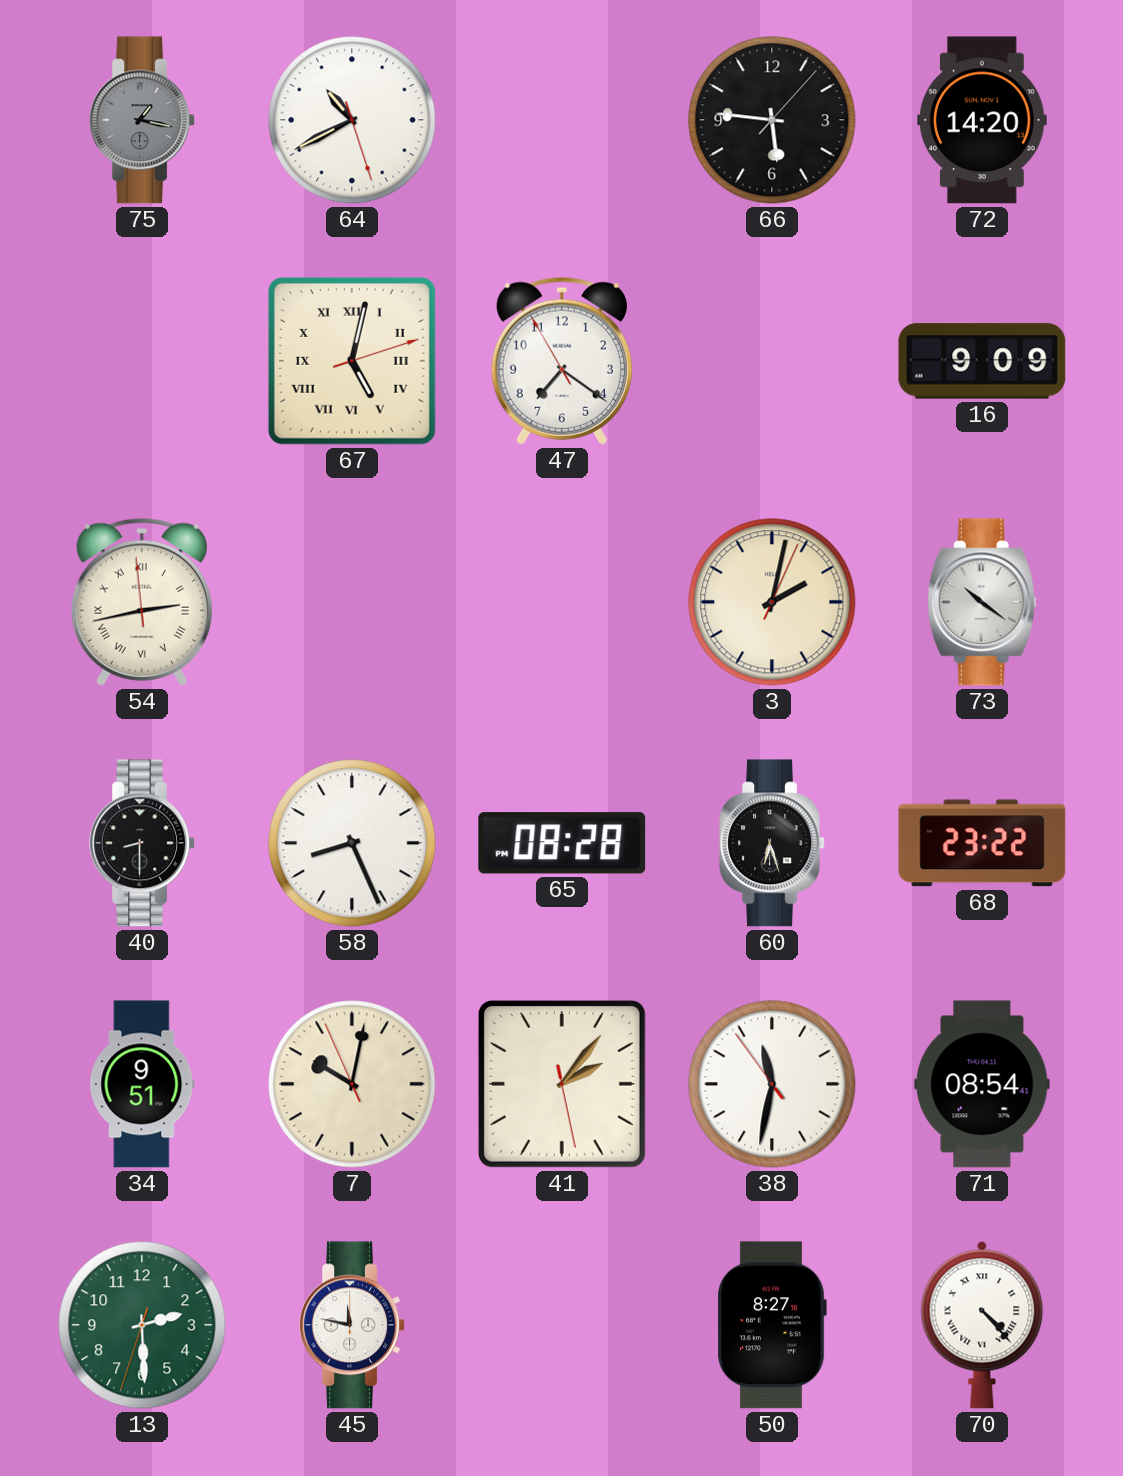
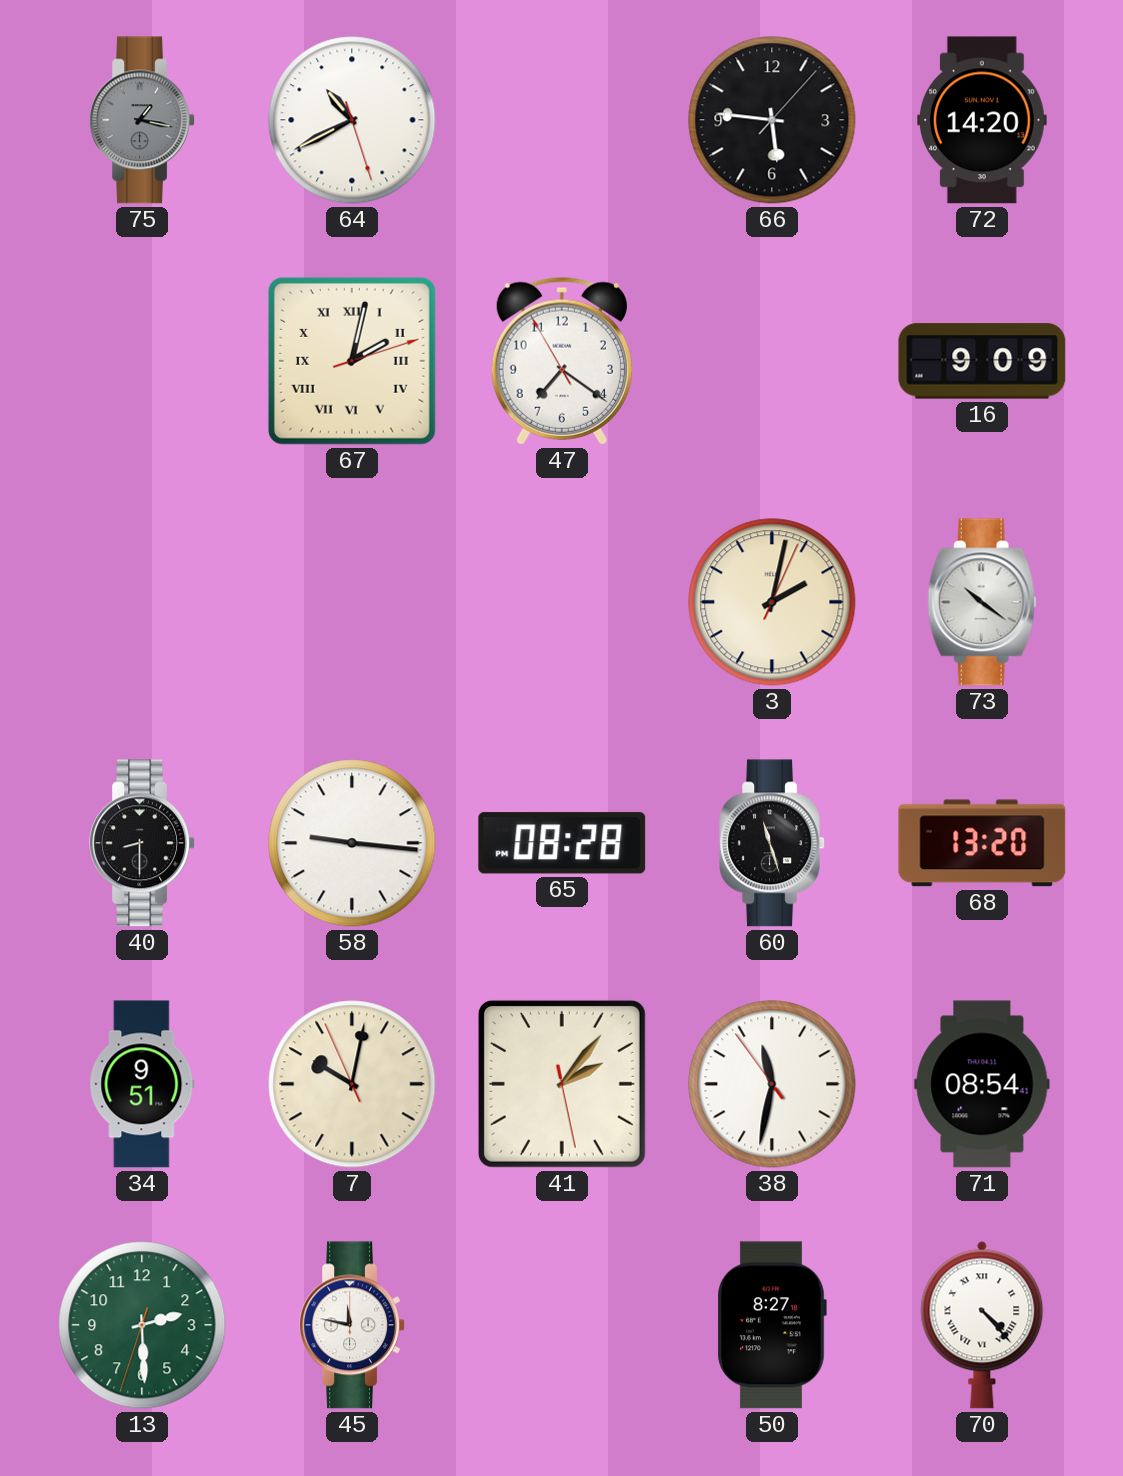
67: 5:02 -> 2:02
54: 2:42 -> none
58: 8:26 -> 9:16
60: 6:27 -> 11:27
68: 23:22 -> 13:20
